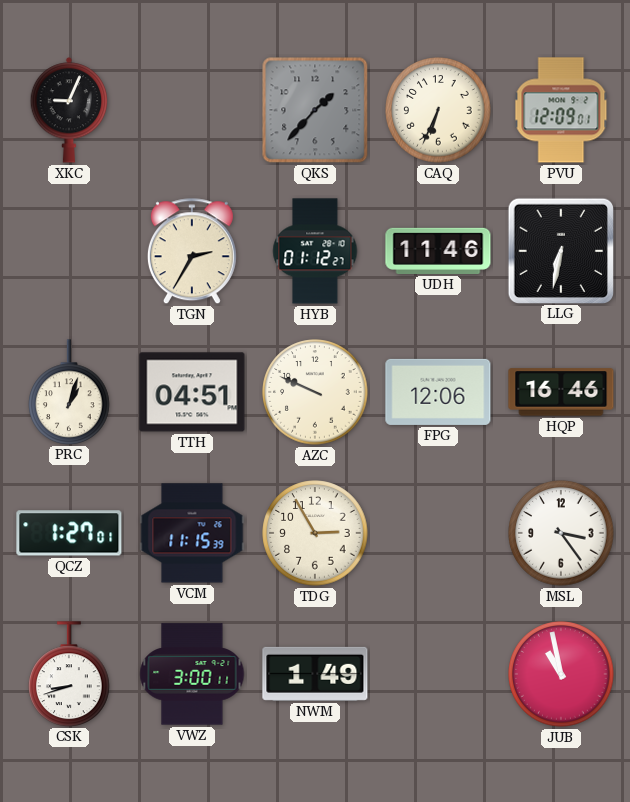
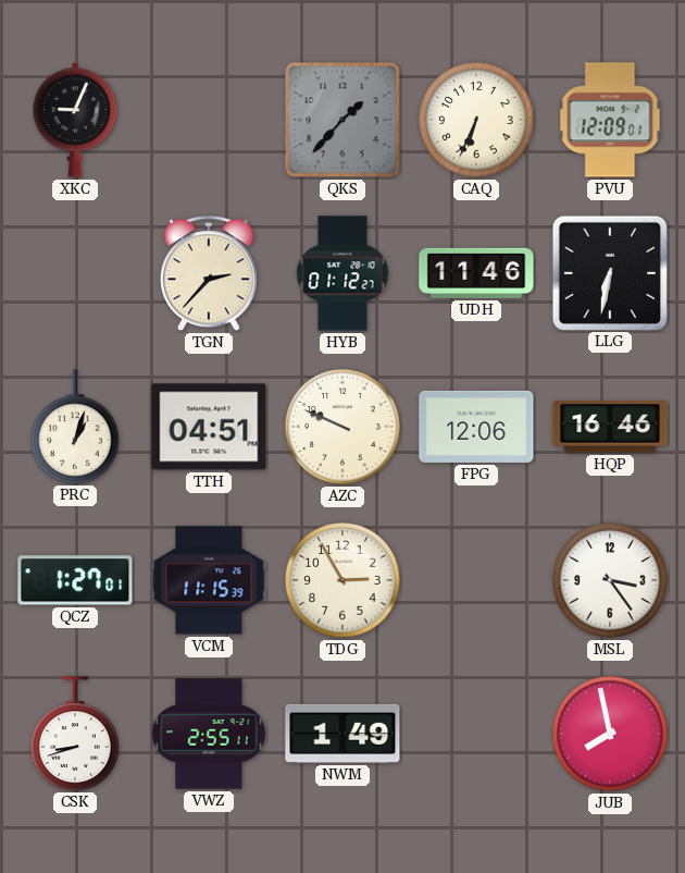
TGN: 2:35 -> 2:37
VWZ: 3:00 -> 2:55
JUB: 10:58 -> 7:58
